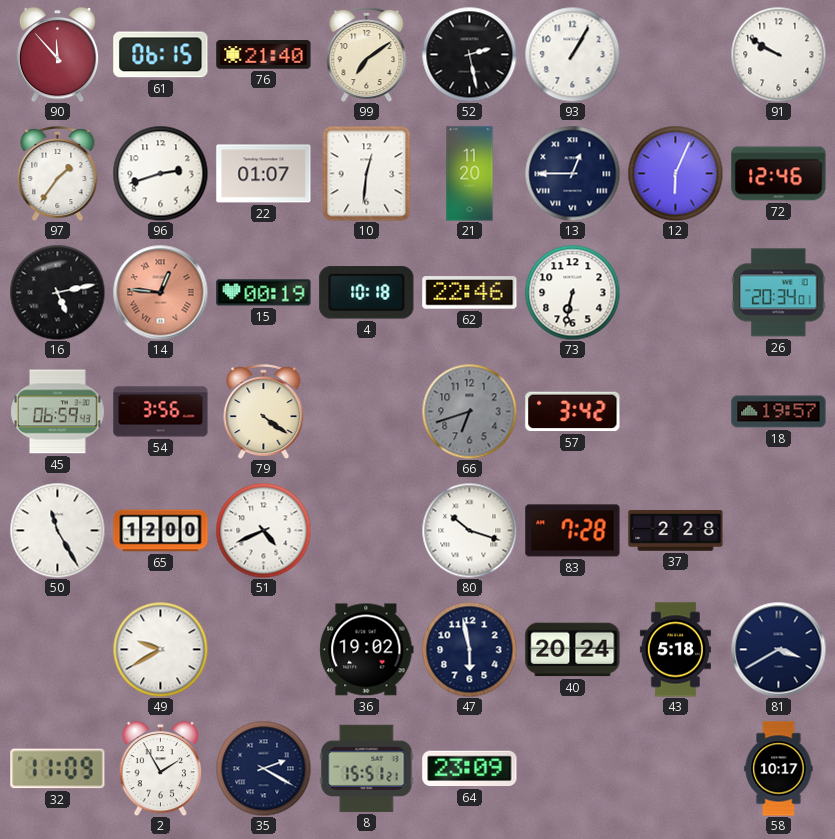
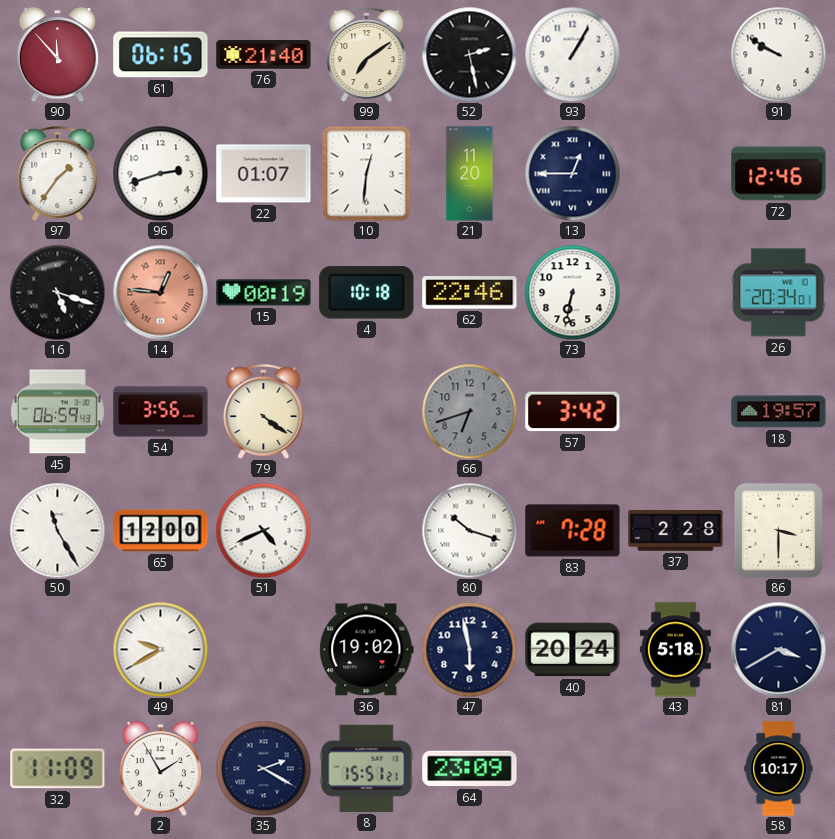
12: 6:04 -> none
16: 5:13 -> 5:18
86: none -> 3:30
